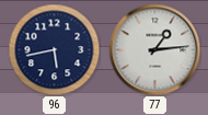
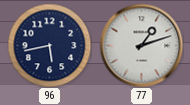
77: 1:14 -> 1:12
